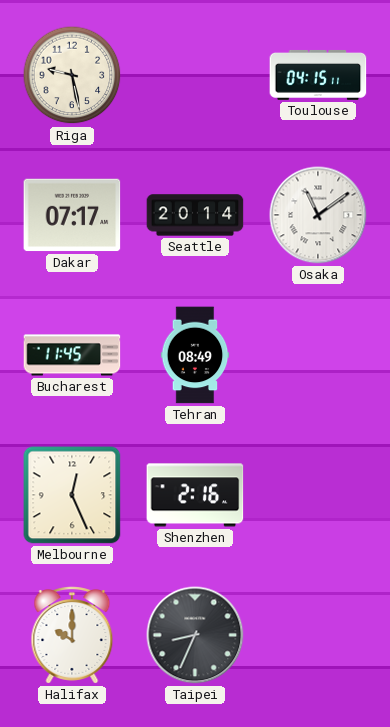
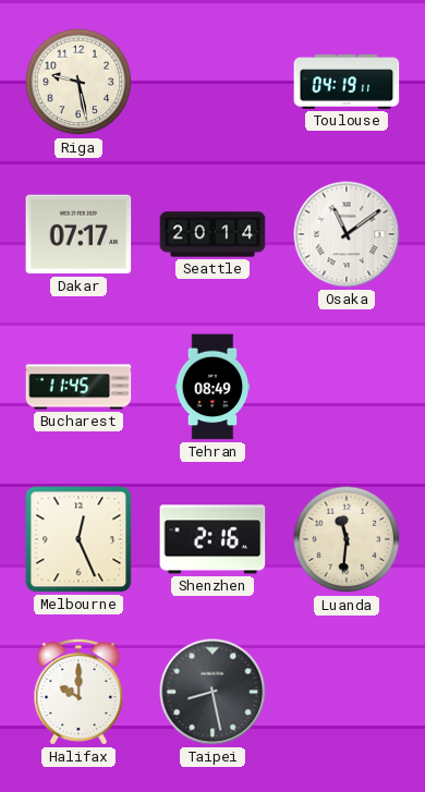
Toulouse: 04:15 -> 04:19
Luanda: none -> 11:31
Taipei: 8:34 -> 8:28
